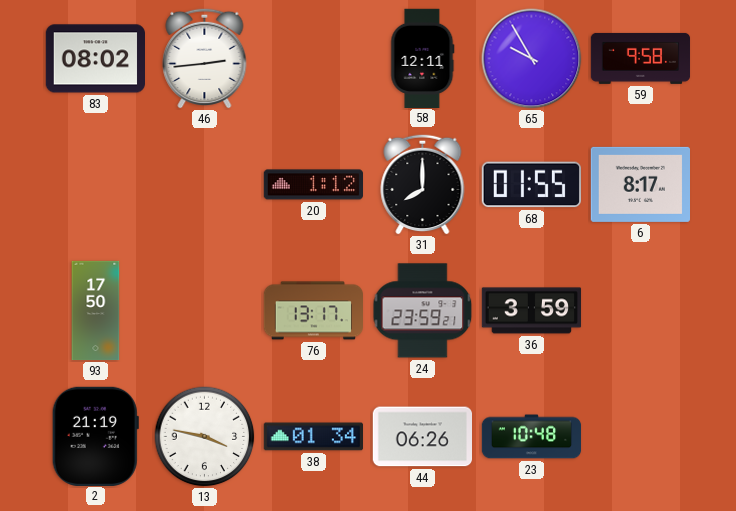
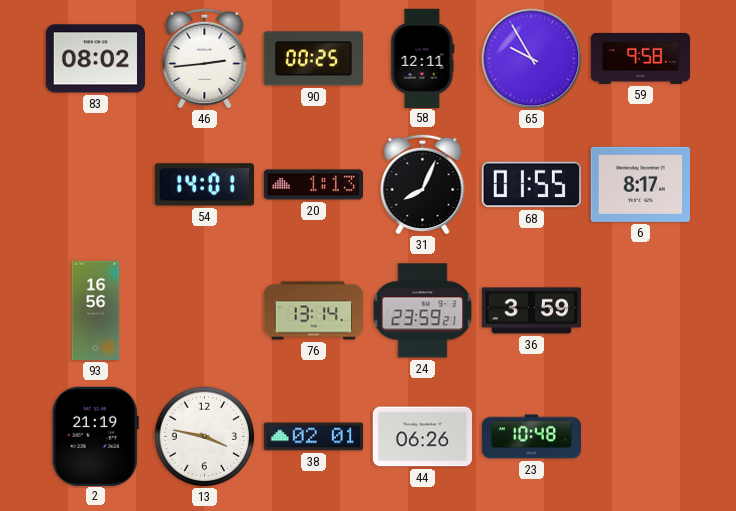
90: none -> 00:25
54: none -> 14:01
20: 1:12 -> 1:13
31: 8:00 -> 8:04
93: 17:50 -> 16:56
76: 13:17 -> 13:14
38: 01:34 -> 02:01
